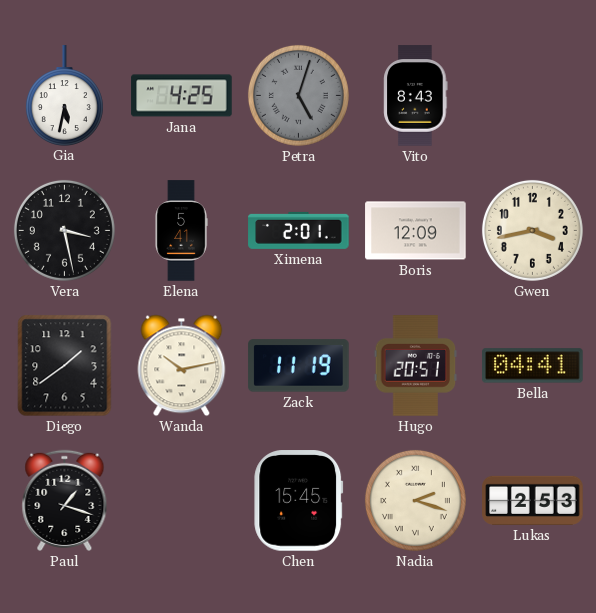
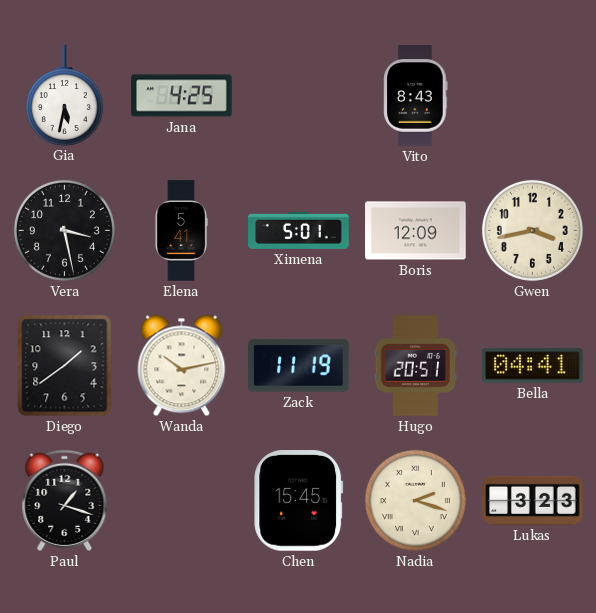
Petra: 5:03 -> none
Ximena: 2:01 -> 5:01
Lukas: 2:53 -> 3:23
